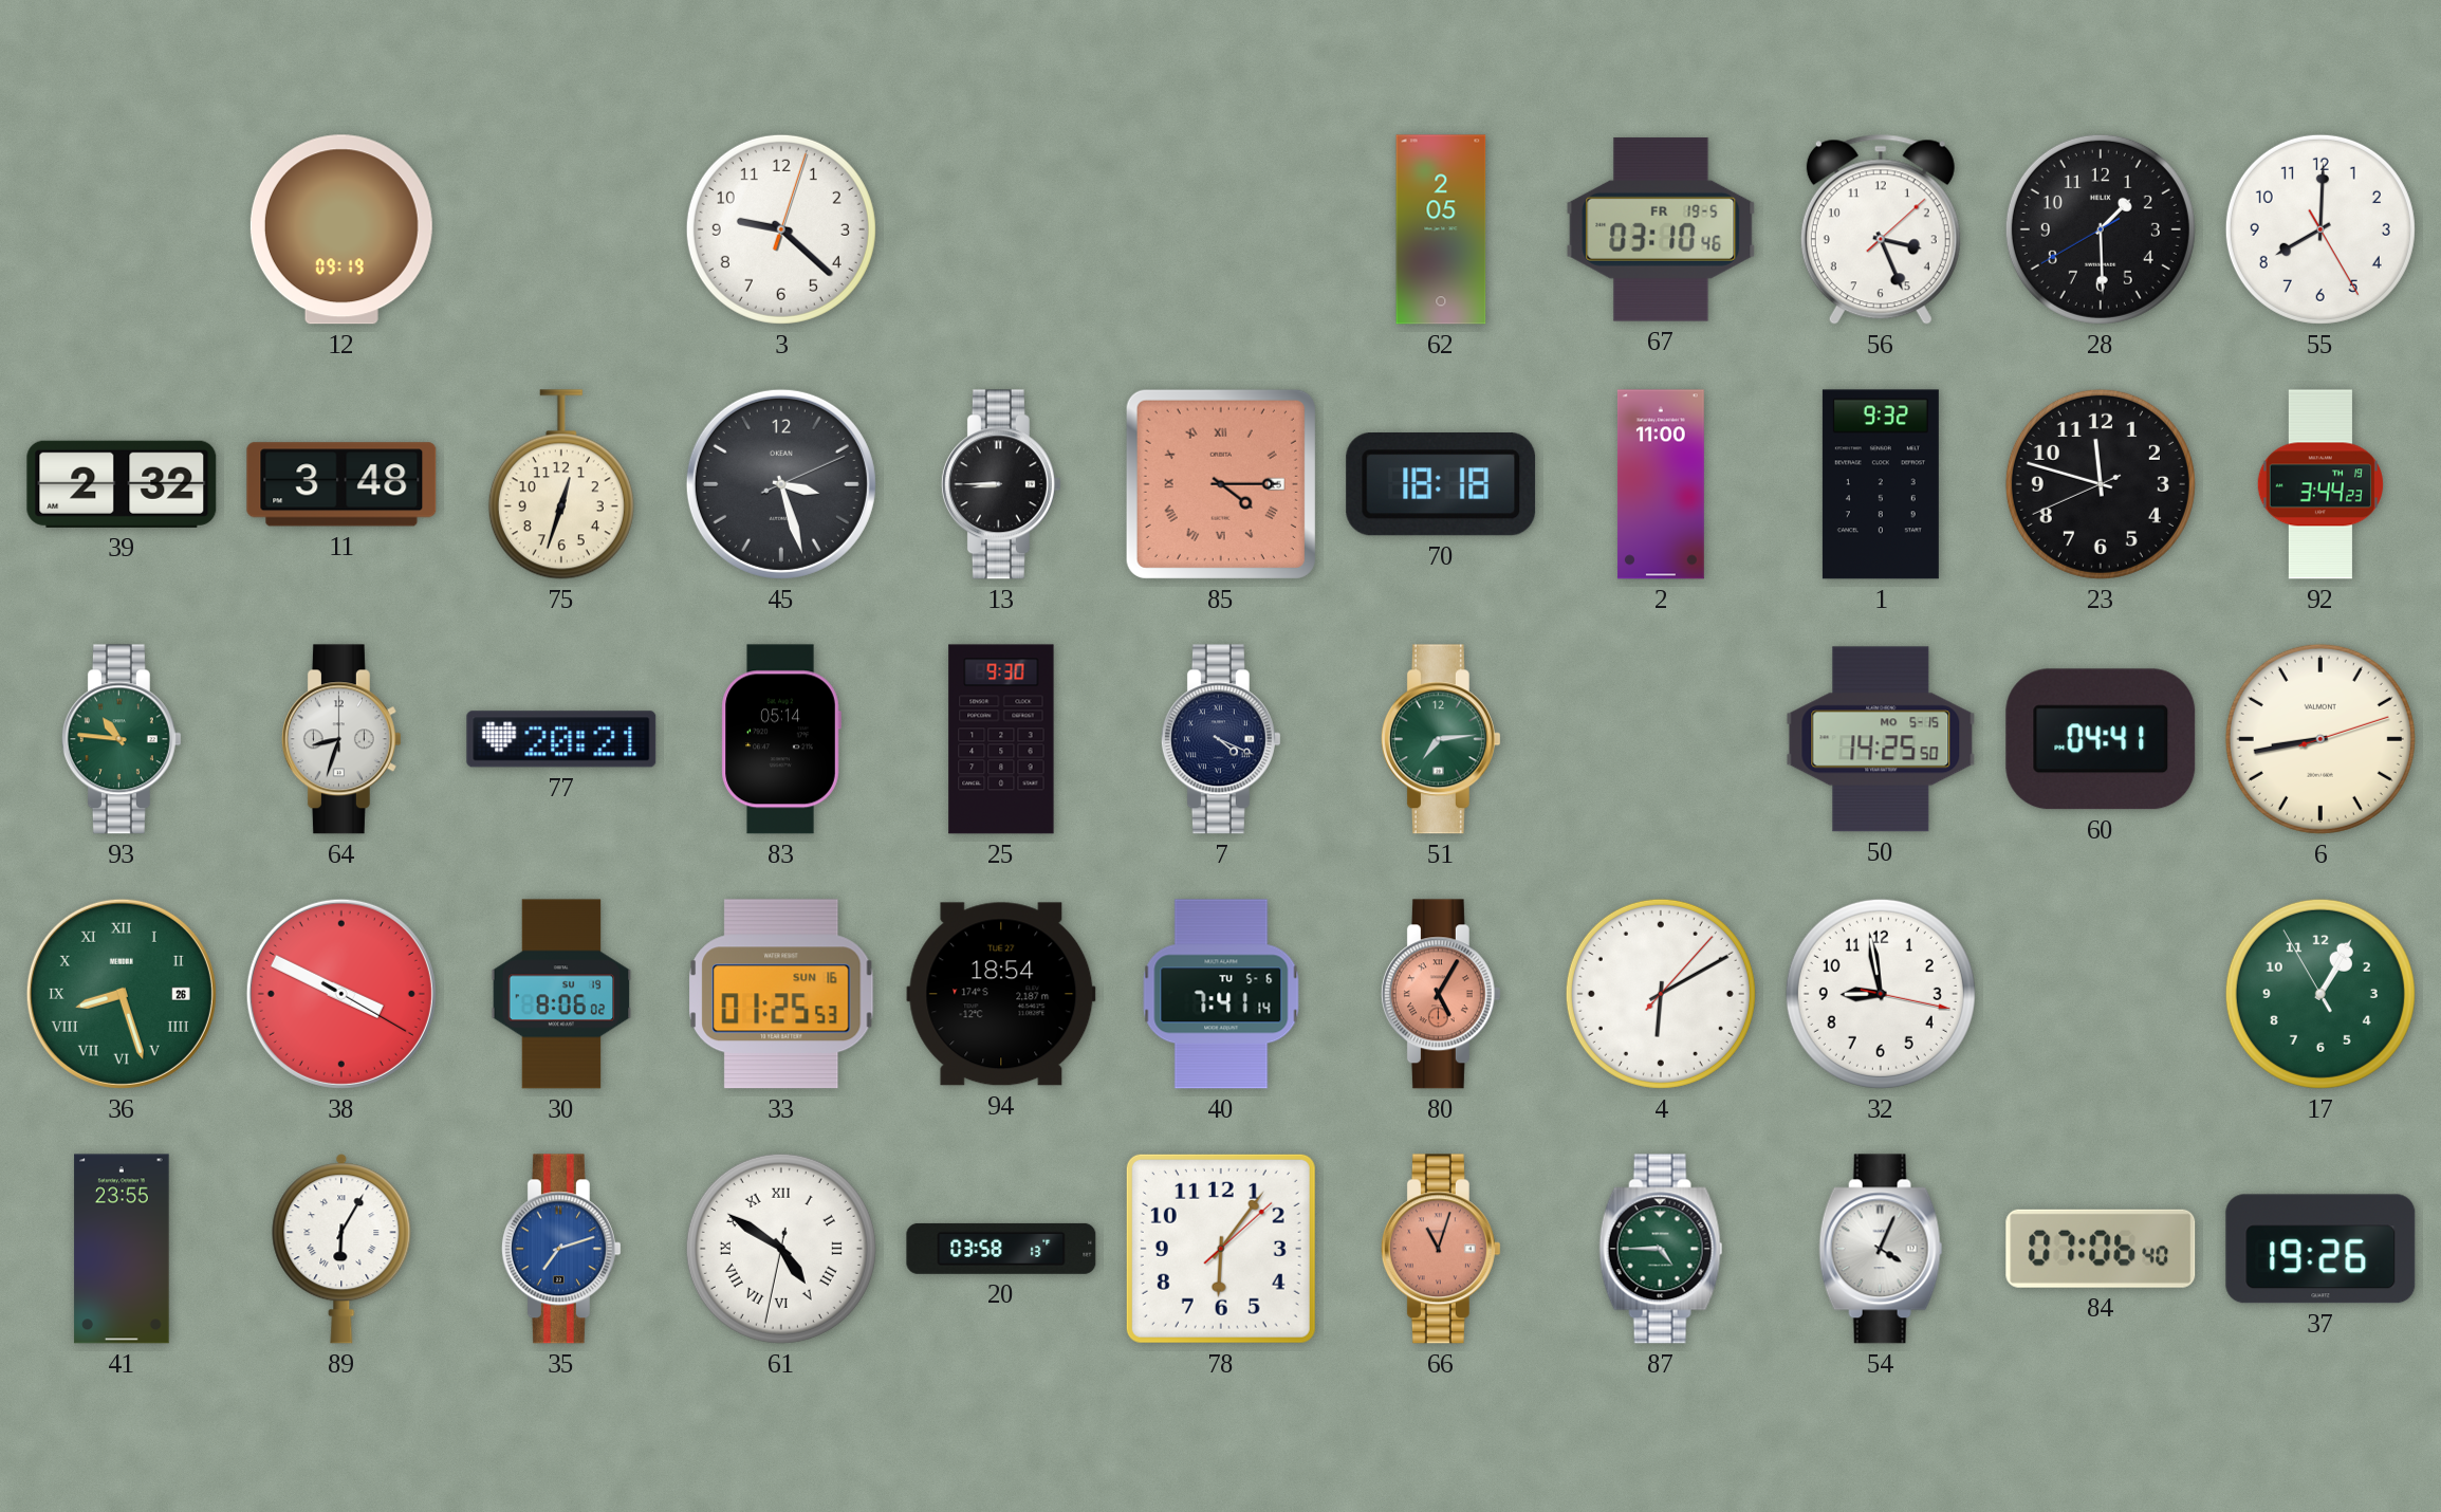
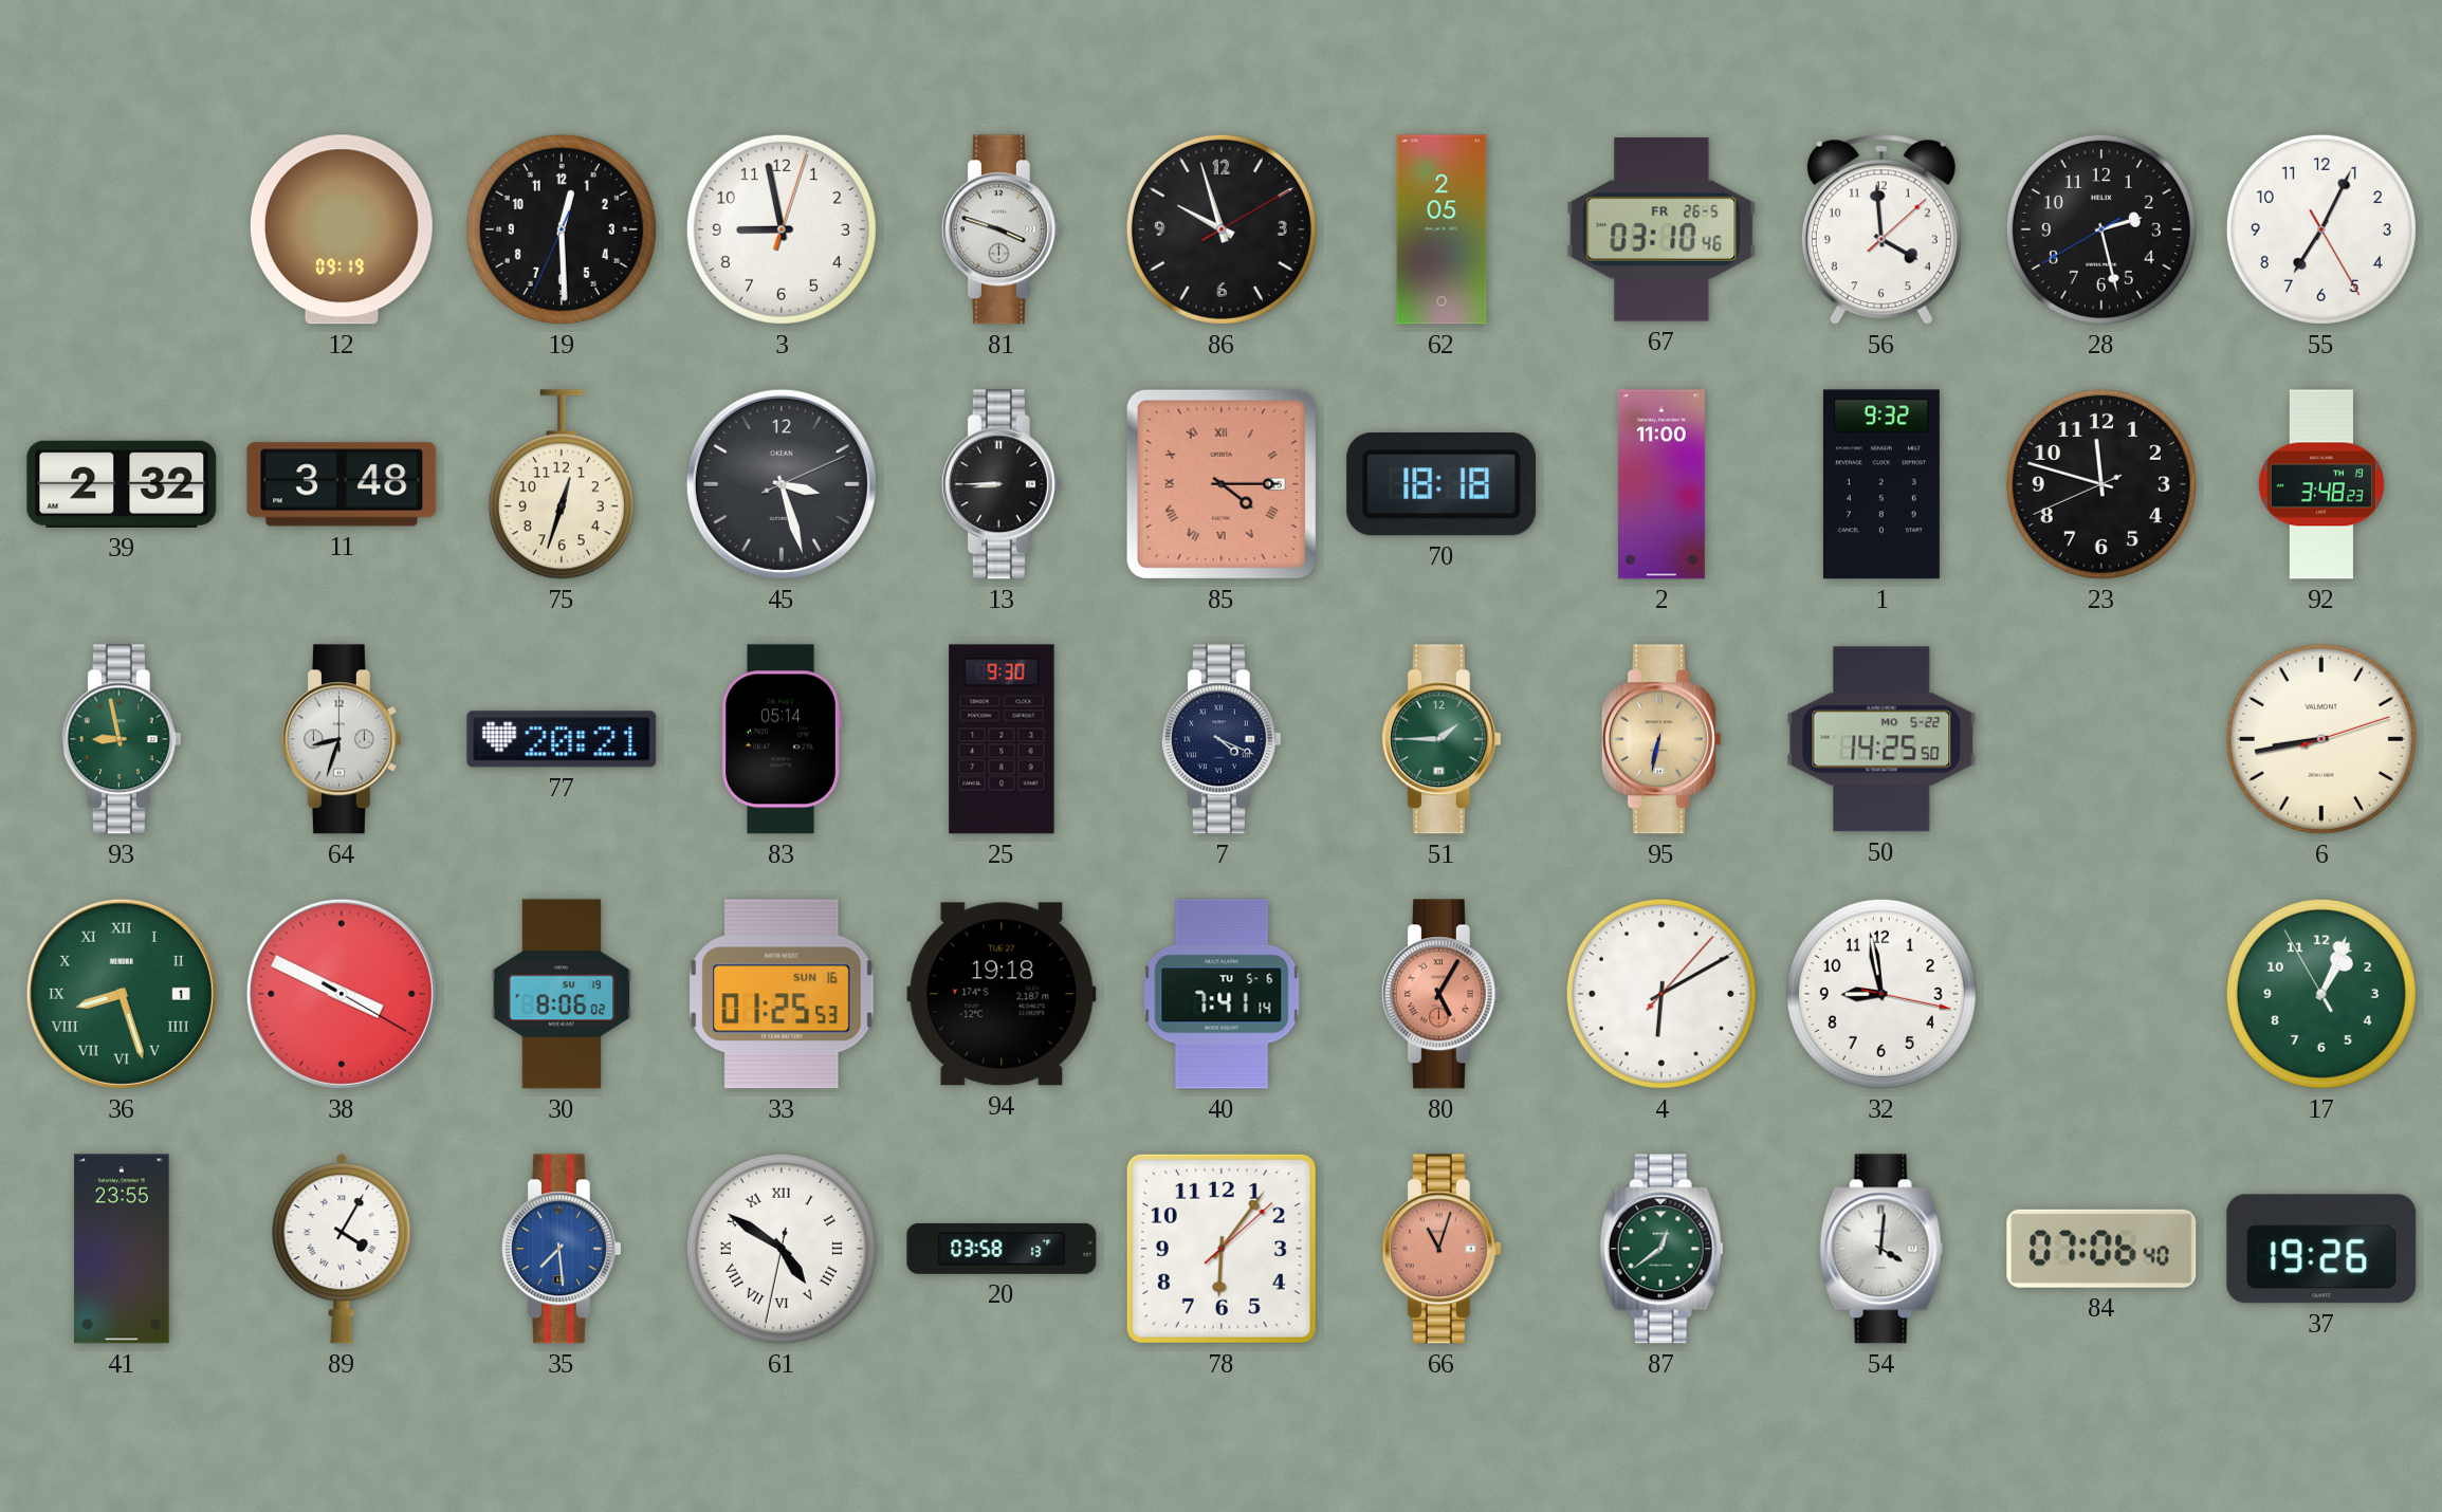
19: none -> 12:29
3: 9:22 -> 8:58
81: none -> 3:48
86: none -> 9:57
67 date: FR 19-5 -> FR 26-5
56: 3:26 -> 3:59
28: 1:29 -> 2:27
55: 8:00 -> 7:04
92: 3:44 -> 3:48
93: 10:46 -> 8:58
51: 7:14 -> 1:45
95: none -> 6:32
50 date: MO 5-15 -> MO 5-22
60: 04:41 -> none
36 date: 26 -> 1
94: 18:54 -> 19:18
17: 1:04 -> 1:03
89: 6:05 -> 4:05
35: 7:12 -> 7:29
87: 4:45 -> 12:39
54: 4:04 -> 4:01
